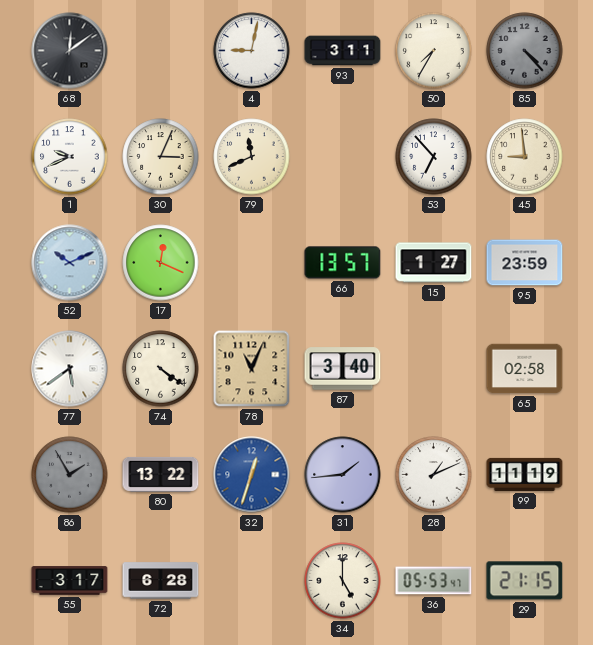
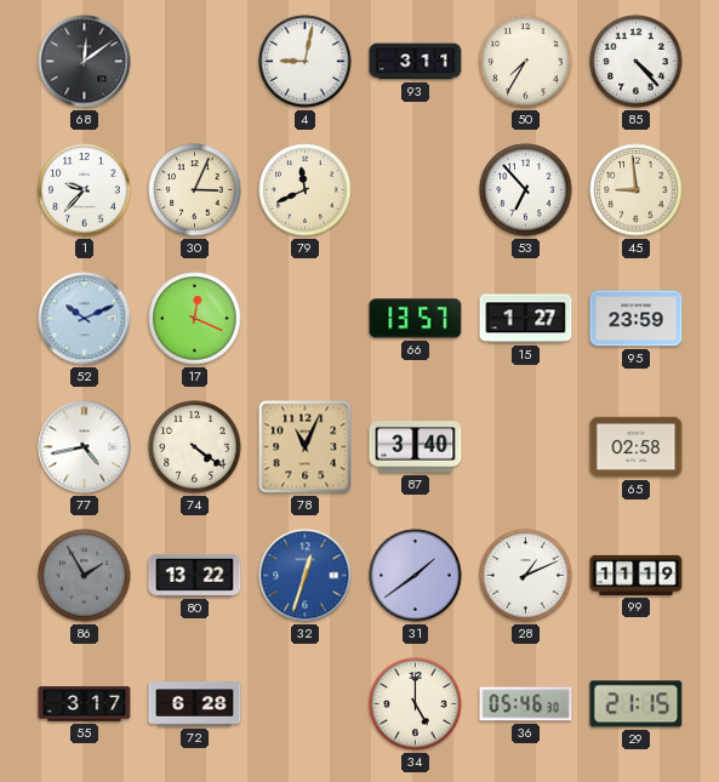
85 dial: grey -> white
1: 9:41 -> 9:37
77: 5:39 -> 4:43
31: 1:44 -> 1:39
36: 05:53 -> 05:46
